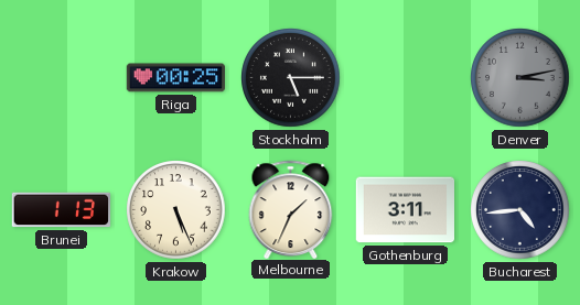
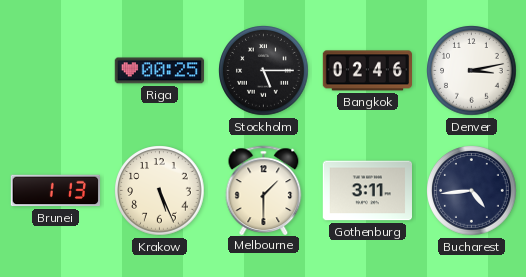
Bangkok: none -> 02:46
Denver dial: grey -> white
Melbourne: 1:34 -> 1:30
